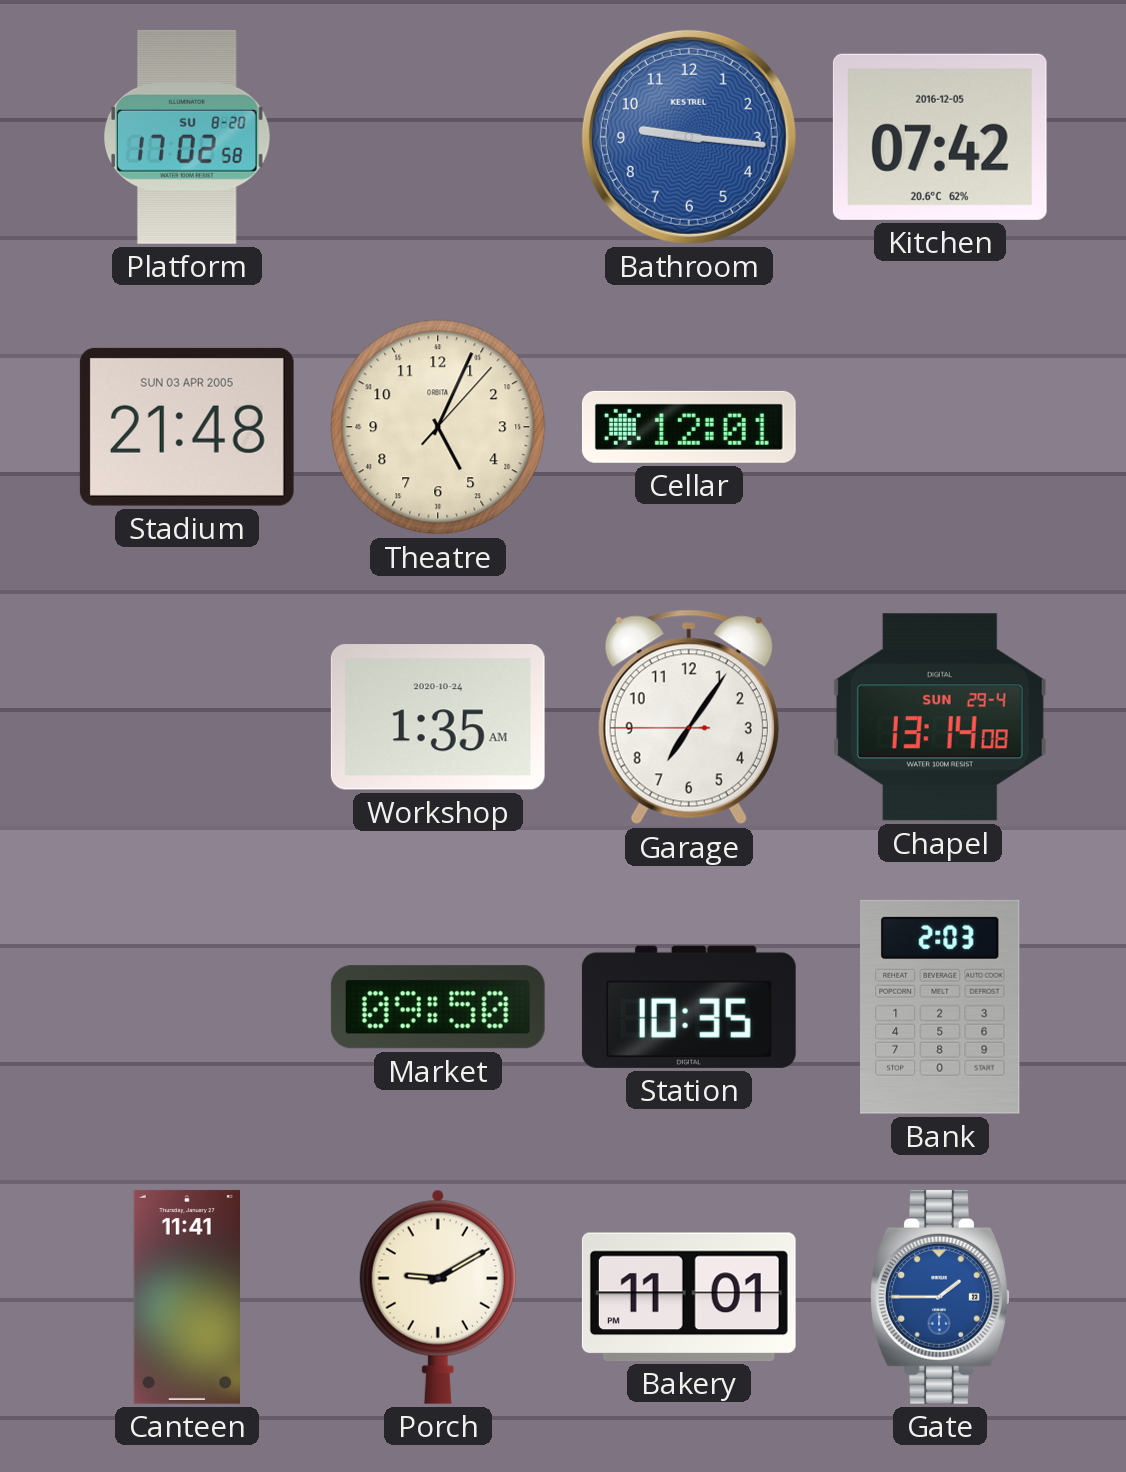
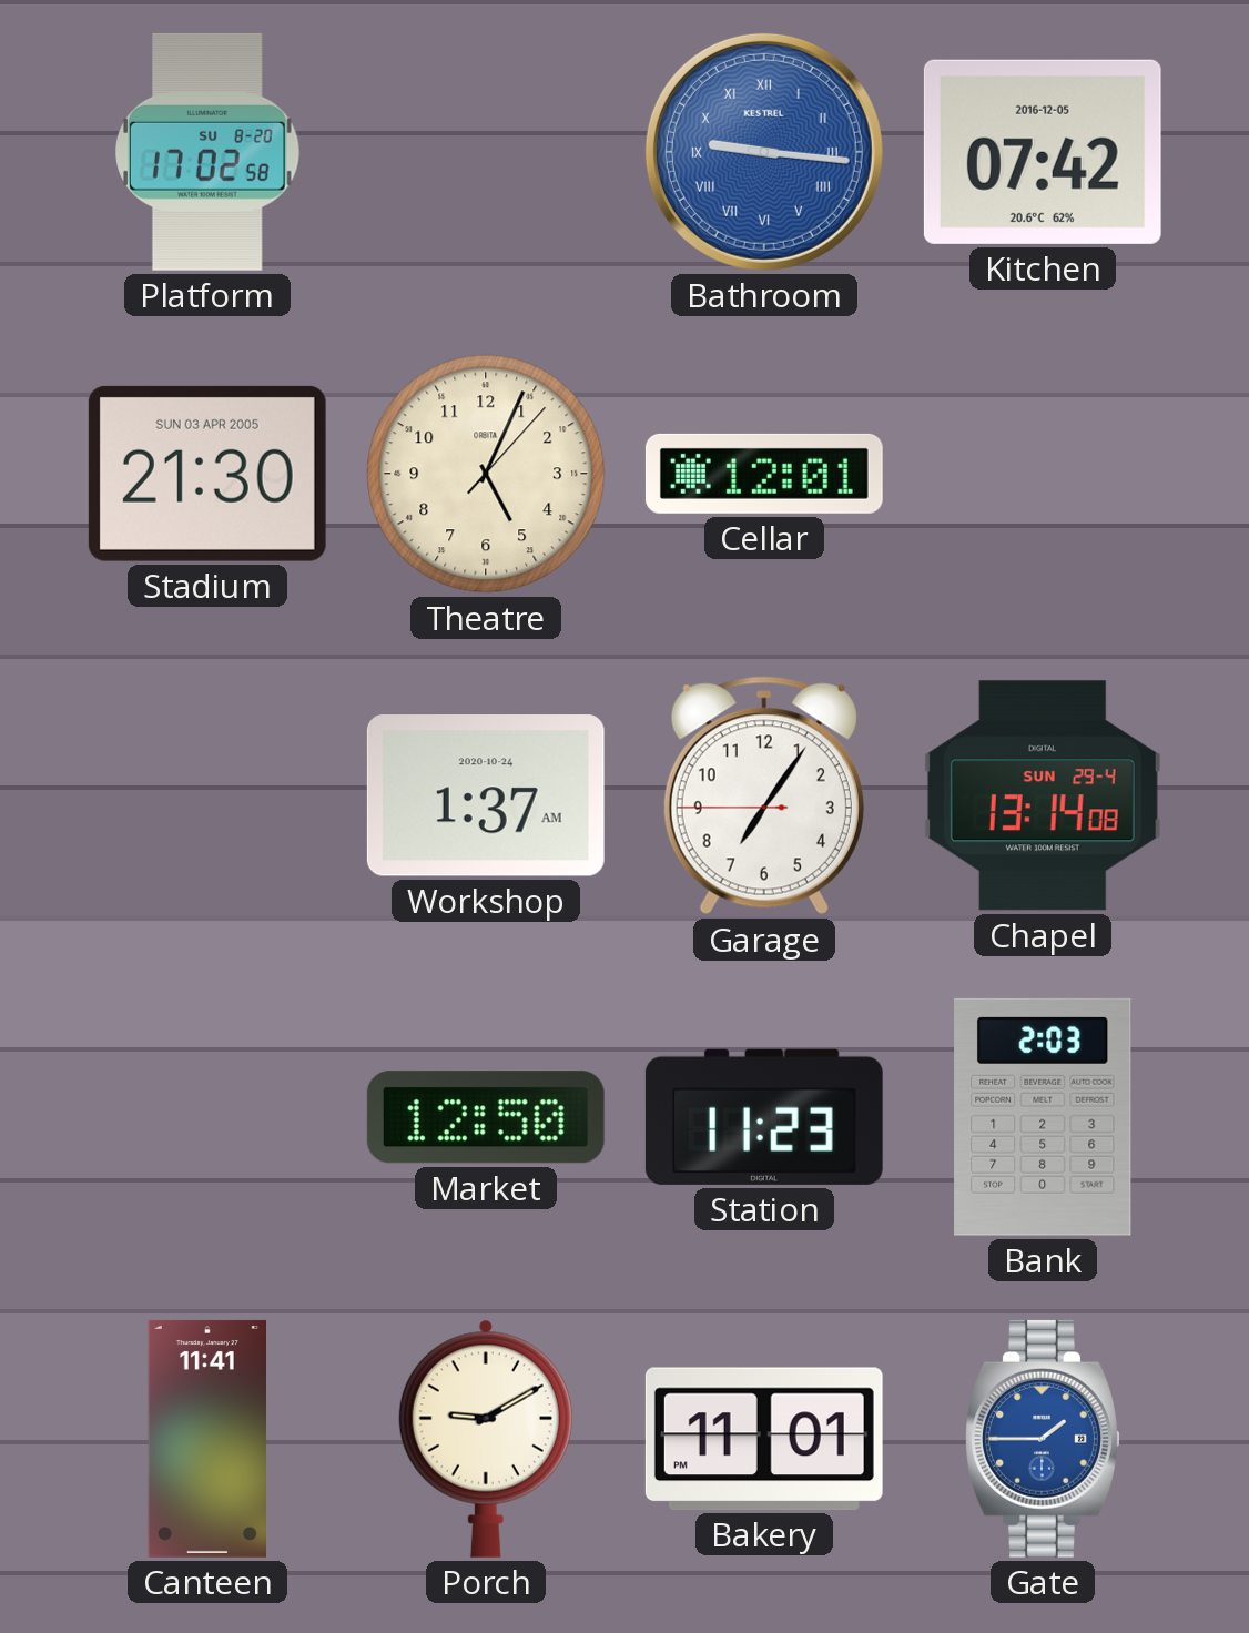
Bathroom numerals: Arabic -> Roman
Stadium: 21:48 -> 21:30
Workshop: 1:35 -> 1:37
Market: 09:50 -> 12:50
Station: 10:35 -> 11:23
